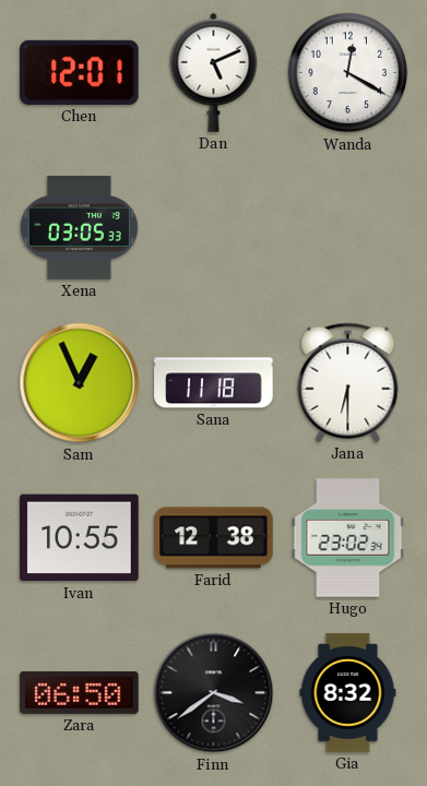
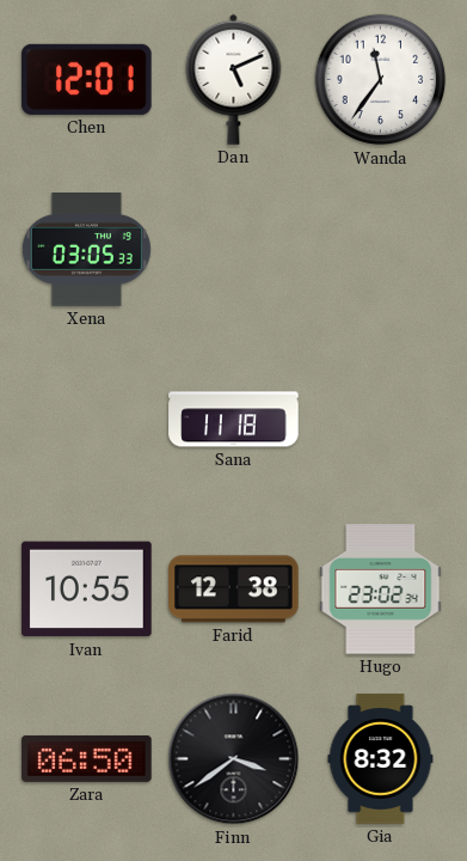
Wanda: 12:20 -> 11:36
Sam: 12:56 -> none
Jana: 6:30 -> none
